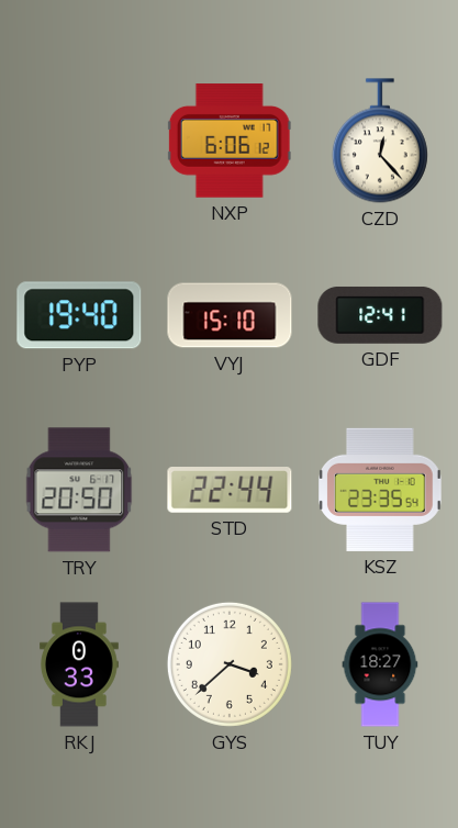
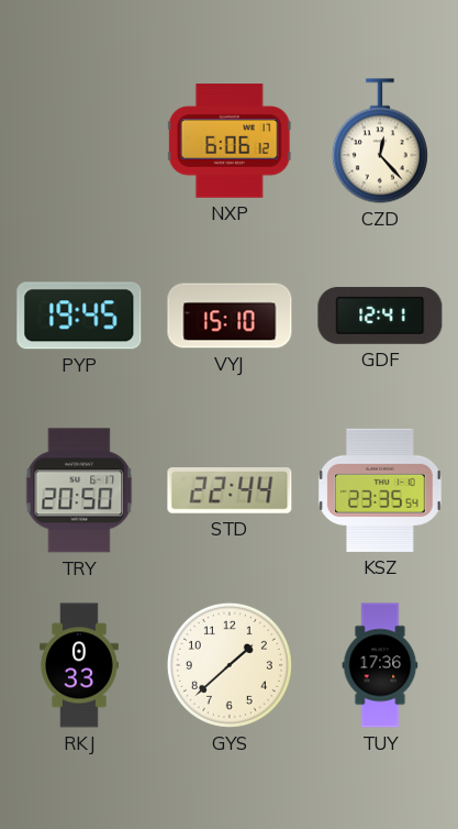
PYP: 19:40 -> 19:45
GYS: 3:38 -> 1:38
TUY: 18:27 -> 17:36
